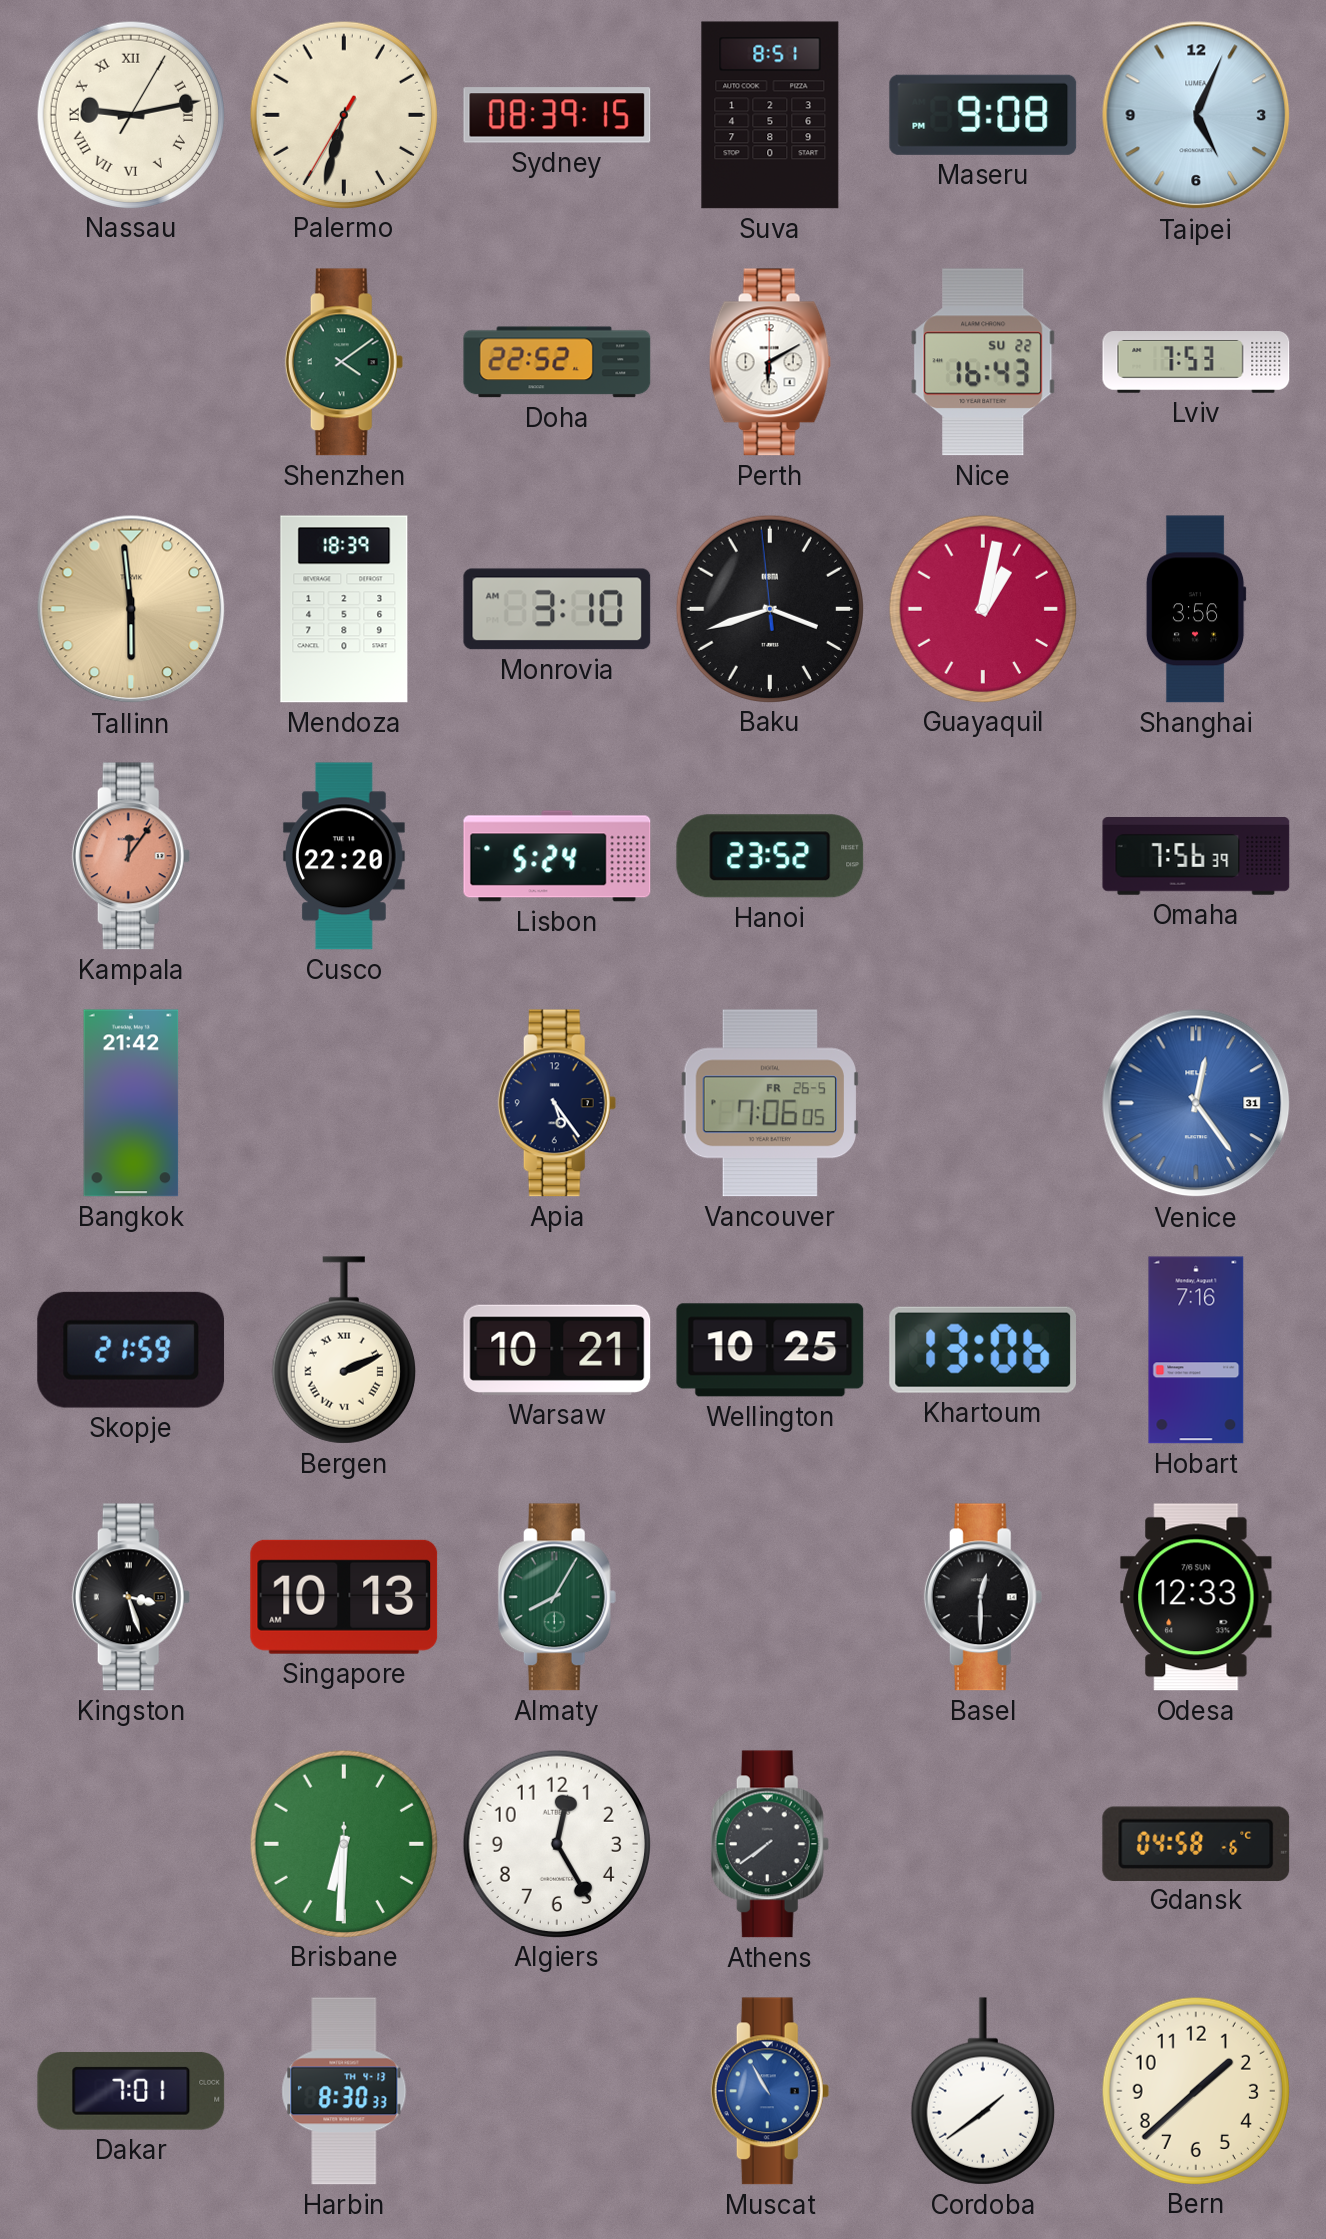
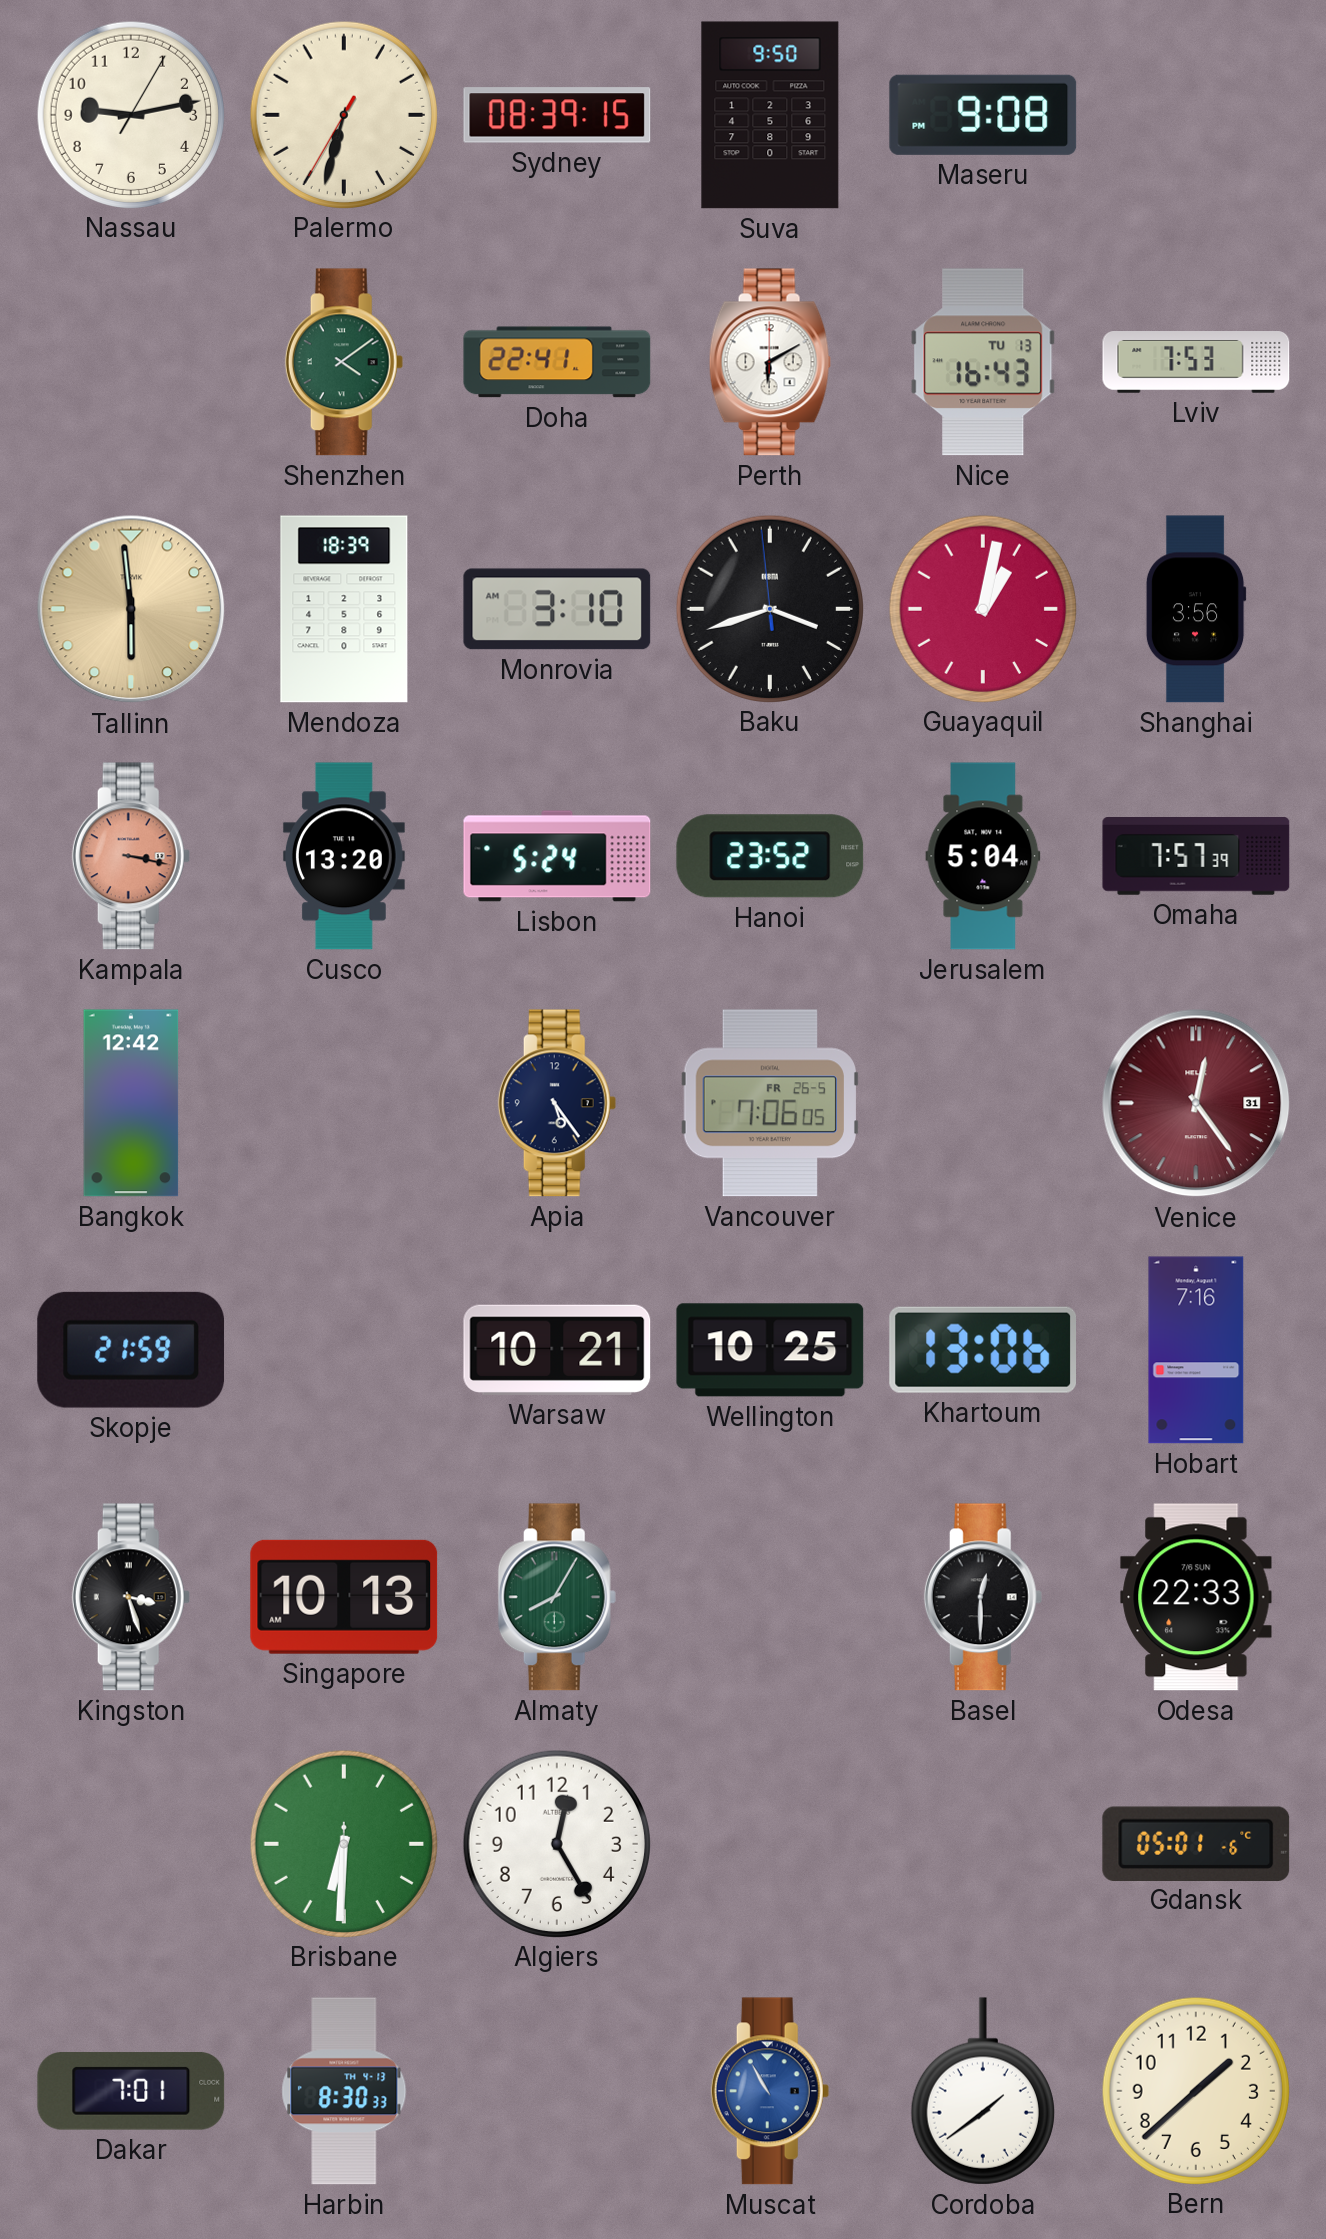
Nassau numerals: Roman -> Arabic
Suva: 8:51 -> 9:50
Taipei: 5:04 -> none
Doha: 22:52 -> 22:41
Nice date: SU 22 -> TU 13
Kampala: 12:06 -> 3:17
Cusco: 22:20 -> 13:20
Jerusalem: none -> 5:04
Omaha: 7:56 -> 7:57
Bangkok: 21:42 -> 12:42
Venice dial: blue -> burgundy
Bergen: 2:11 -> none
Odesa: 12:33 -> 22:33
Athens: 7:39 -> none
Gdansk: 04:58 -> 05:01
